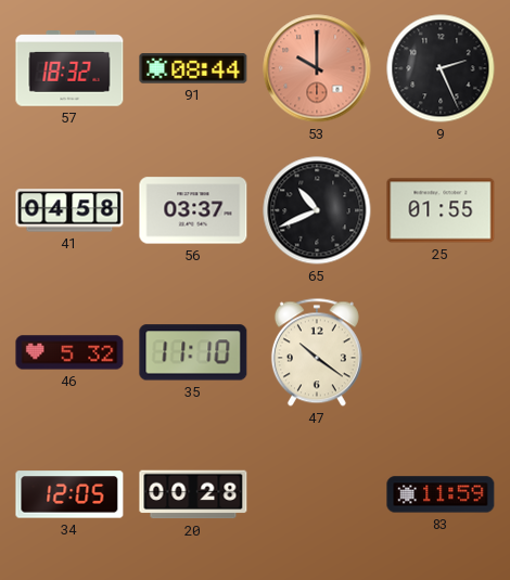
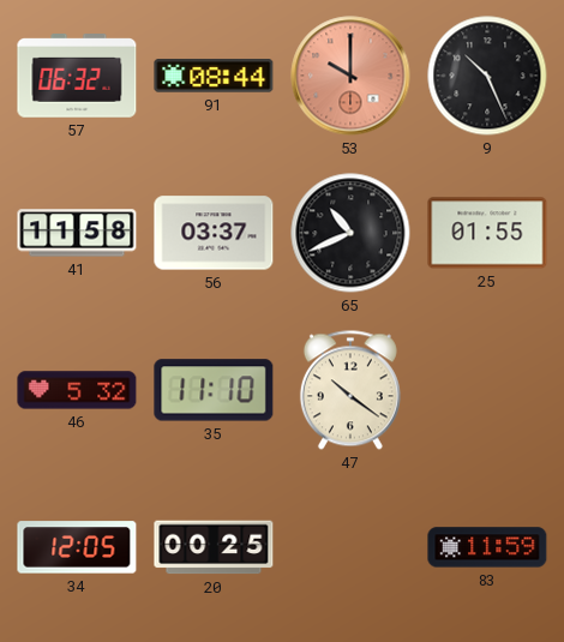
57: 18:32 -> 06:32
9: 2:26 -> 10:26
41: 04:58 -> 11:58
20: 00:28 -> 00:25
